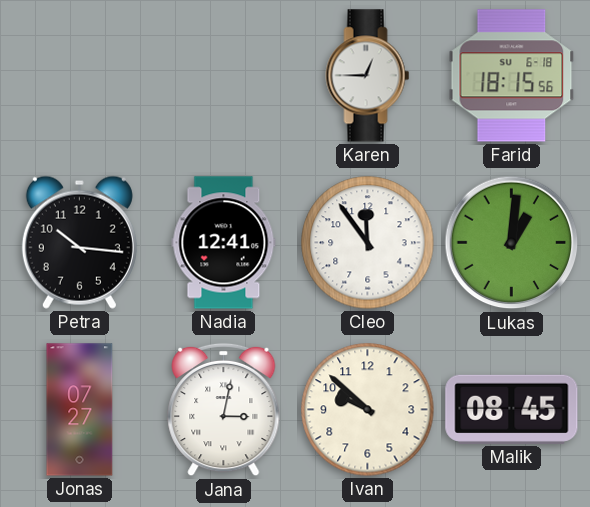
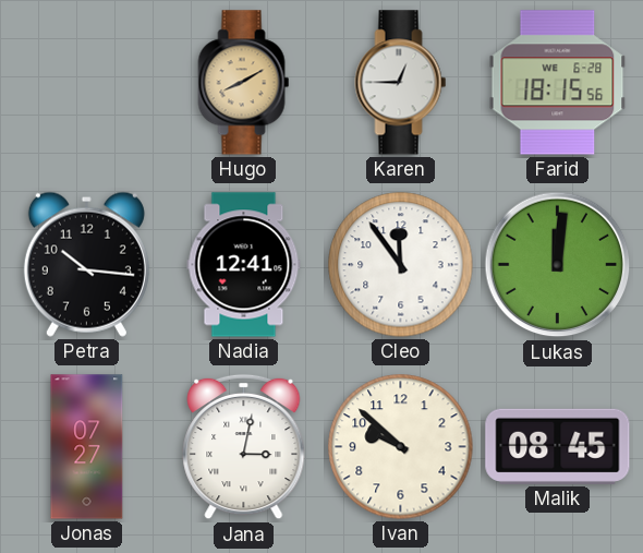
Hugo: none -> 8:10
Farid date: SU 6-18 -> WE 6-28
Lukas: 1:01 -> 12:01
